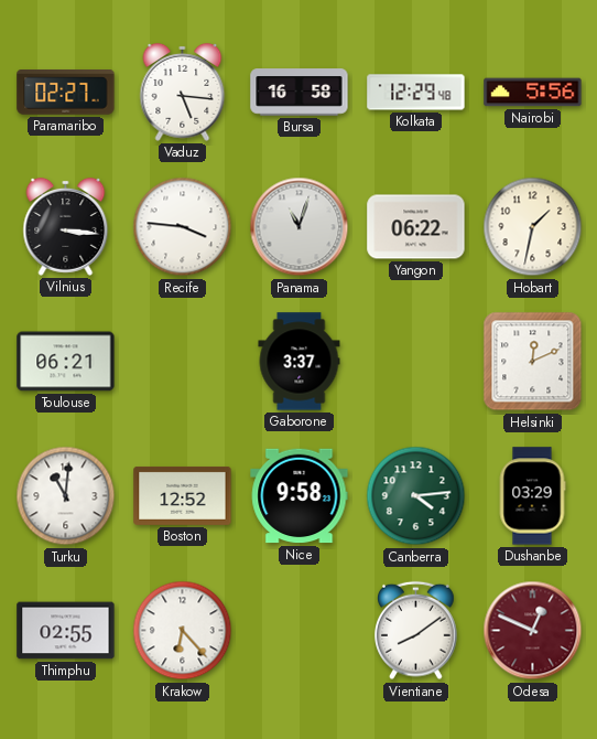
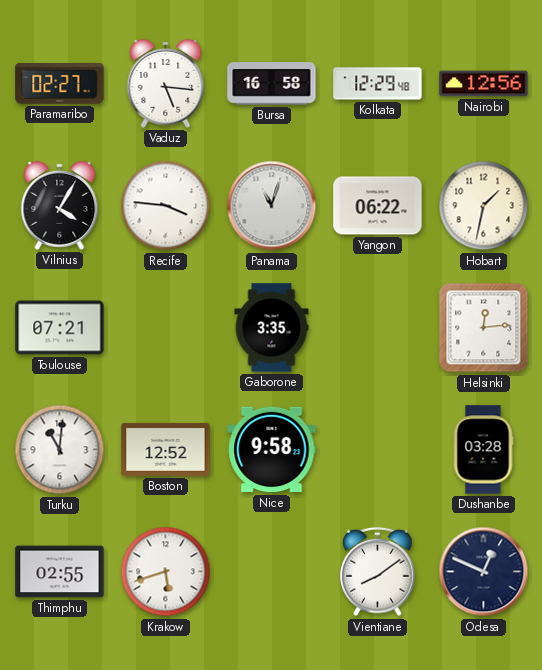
Nairobi: 5:56 -> 12:56
Vilnius: 3:16 -> 4:05
Toulouse: 06:21 -> 07:21
Gaborone: 3:37 -> 3:35
Helsinki: 12:11 -> 12:14
Canberra: 4:14 -> none
Dushanbe: 03:29 -> 03:28
Krakow: 6:23 -> 5:42
Odesa dial: burgundy -> navy
